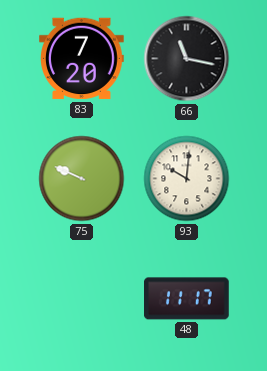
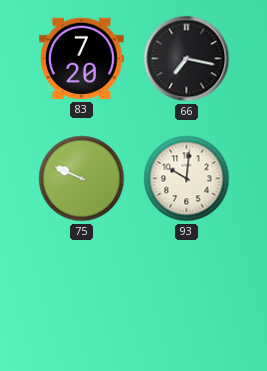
66: 11:17 -> 7:17
48: 11:17 -> none
